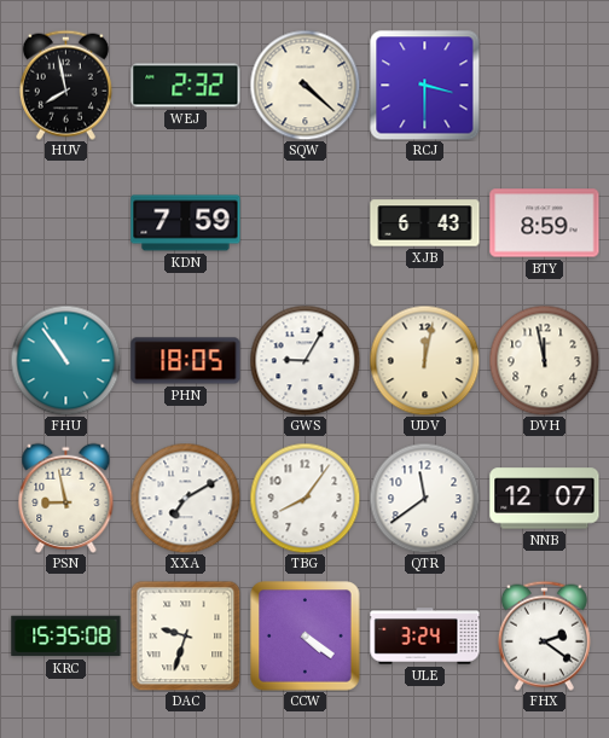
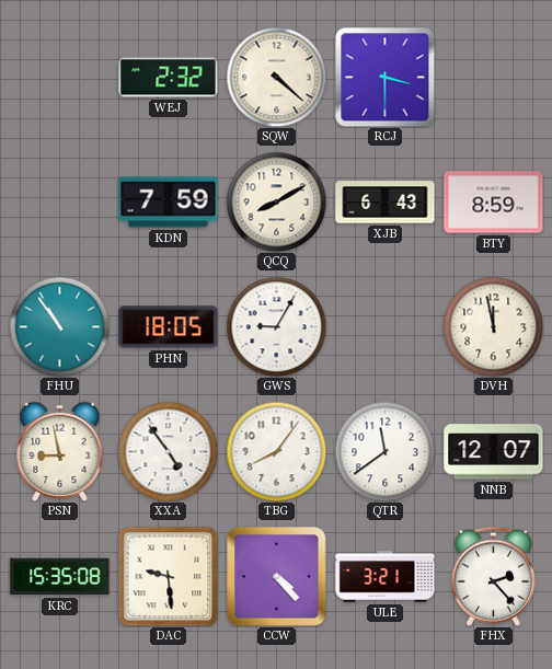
HUV: 7:58 -> none
QCQ: none -> 8:10
UDV: 12:02 -> none
XXA: 7:10 -> 4:54
DAC: 9:33 -> 9:29
CCW: 4:21 -> 4:23
ULE: 3:24 -> 3:21
FHX: 2:21 -> 2:23
